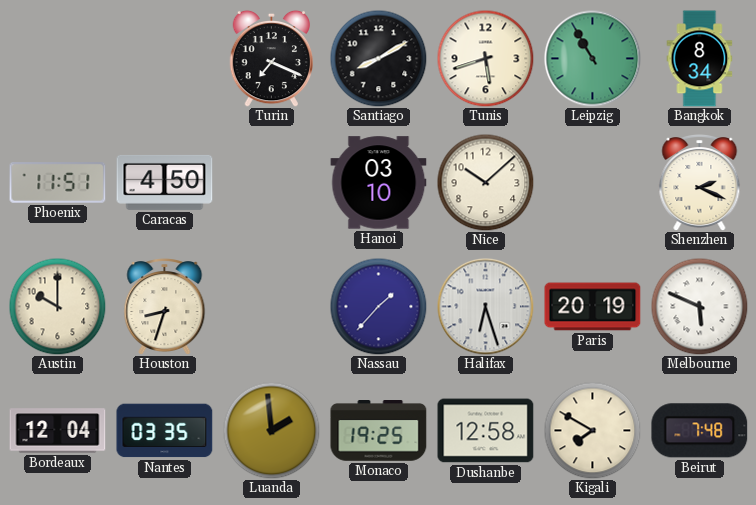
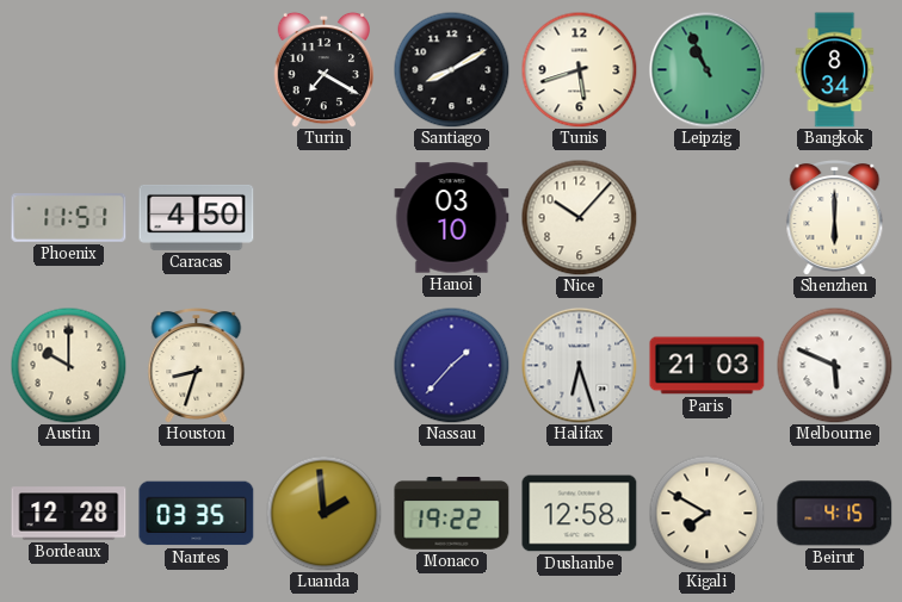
Turin: 7:19 -> 7:20
Leipzig: 10:55 -> 10:56
Nice: 10:08 -> 10:07
Shenzhen: 2:19 -> 6:00
Paris: 20:19 -> 21:03
Bordeaux: 12:04 -> 12:28
Monaco: 19:25 -> 19:22
Beirut: 7:48 -> 4:15
